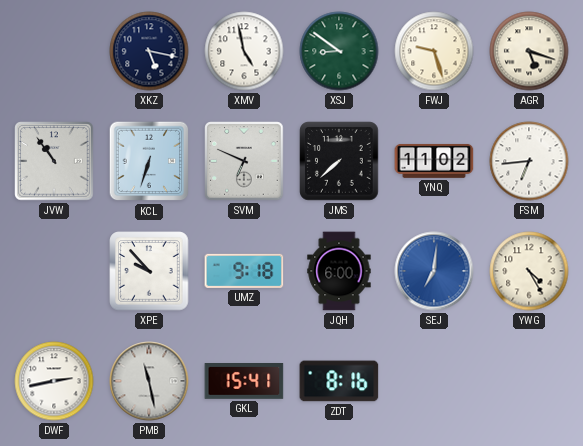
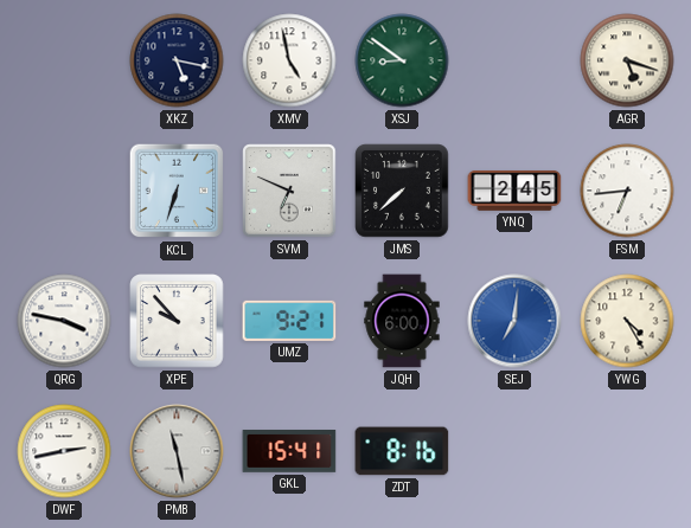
FWJ: 9:27 -> none
JVW: 10:54 -> none
YNQ: 11:02 -> 2:45
QRG: none -> 3:47
UMZ: 9:18 -> 9:21
